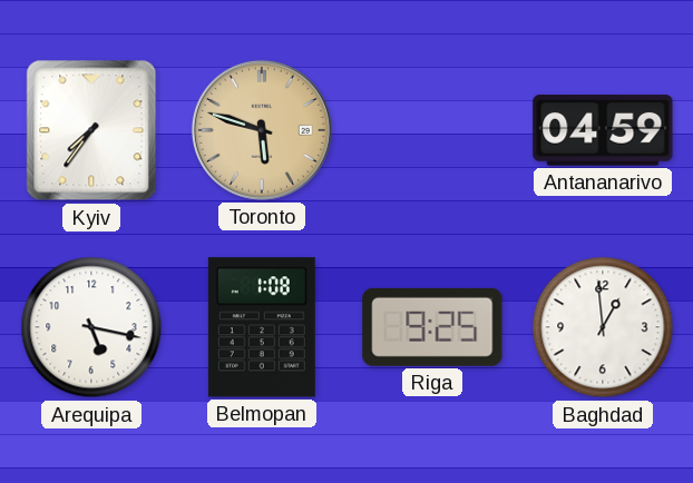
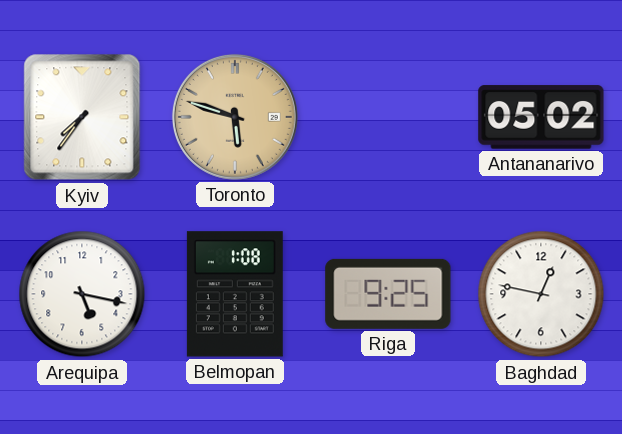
Antananarivo: 04:59 -> 05:02
Baghdad: 12:59 -> 12:47
